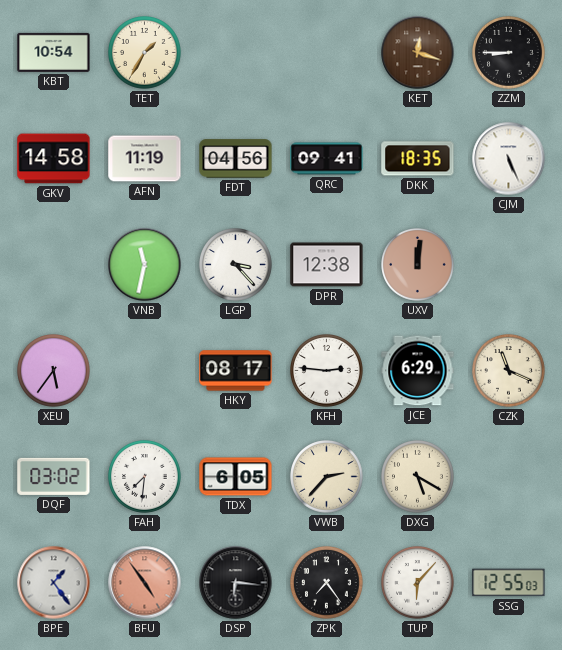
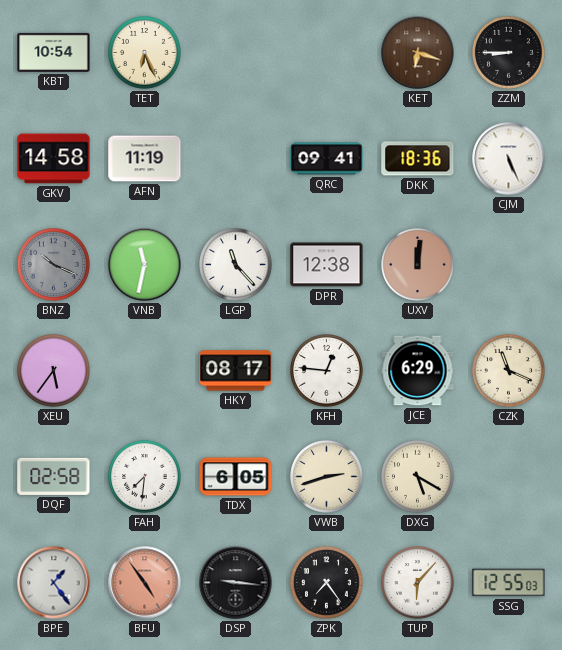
TET: 1:35 -> 6:26
KET: 12:18 -> 6:18
FDT: 04:56 -> none
DKK: 18:35 -> 18:36
BNZ: none -> 10:19
LGP: 3:23 -> 11:23
KFH: 2:46 -> 12:46
DQF: 03:02 -> 02:58
VWB: 2:37 -> 2:42
DSP: 6:16 -> 9:16
